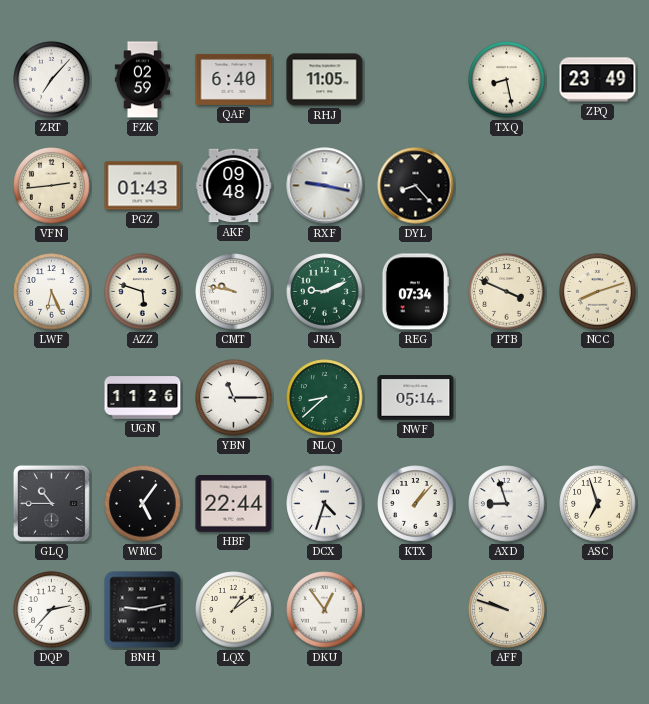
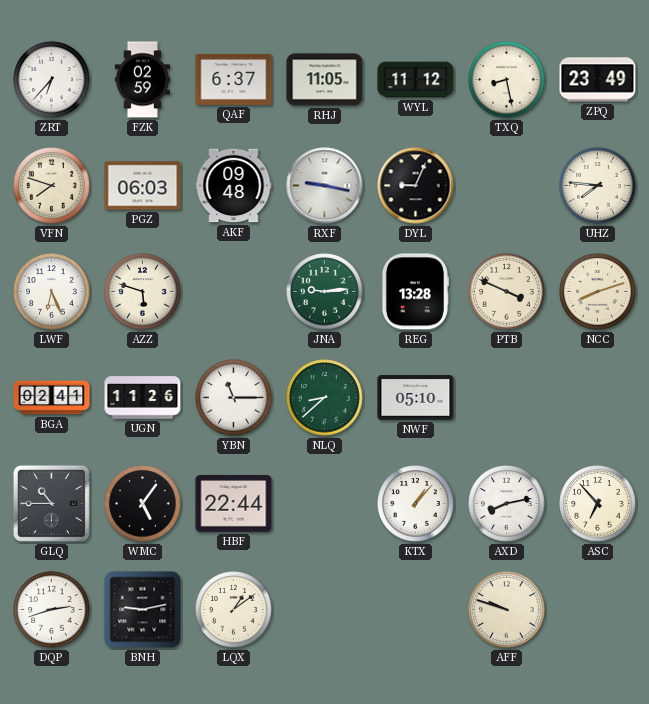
ZRT: 7:07 -> 6:37
QAF: 6:40 -> 6:37
WYL: none -> 11:12
VFN: 2:44 -> 7:48
PGZ: 01:43 -> 06:03
DYL: 8:23 -> 9:04
UHZ: none -> 7:46
CMT: 9:47 -> none
JNA: 9:11 -> 9:14
REG: 07:34 -> 13:28
BGA: none -> 02:41
NWF: 05:14 -> 05:10
DCX: 4:33 -> none
AXD: 8:57 -> 8:13
ASC: 6:57 -> 6:53
DQP: 2:37 -> 2:42
DKU: 12:54 -> none
